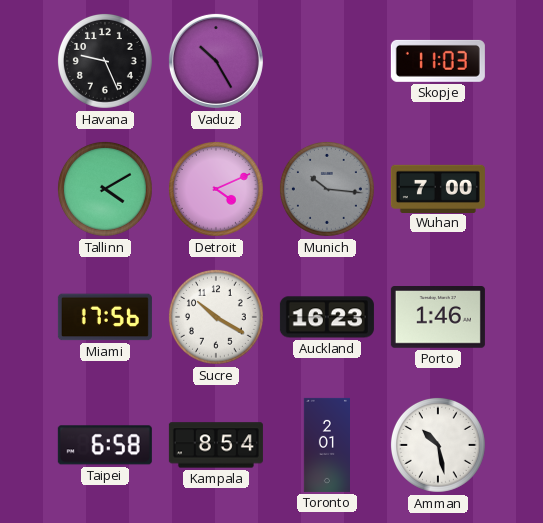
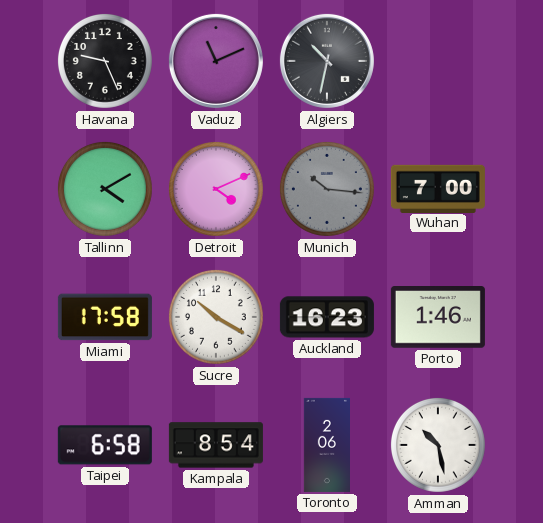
Vaduz: 10:25 -> 11:11
Algiers: none -> 10:32
Skopje: 11:03 -> none
Miami: 17:56 -> 17:58
Toronto: 2:01 -> 2:06
